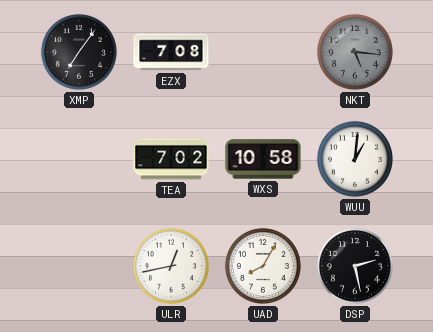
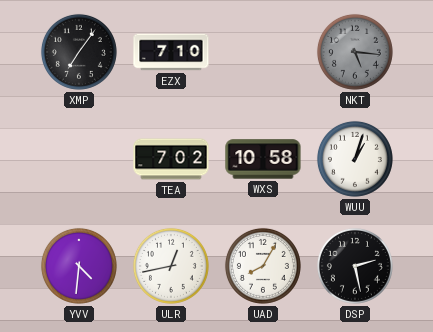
EZX: 7:08 -> 7:10
WUU: 1:01 -> 1:03
YVV: none -> 4:31
